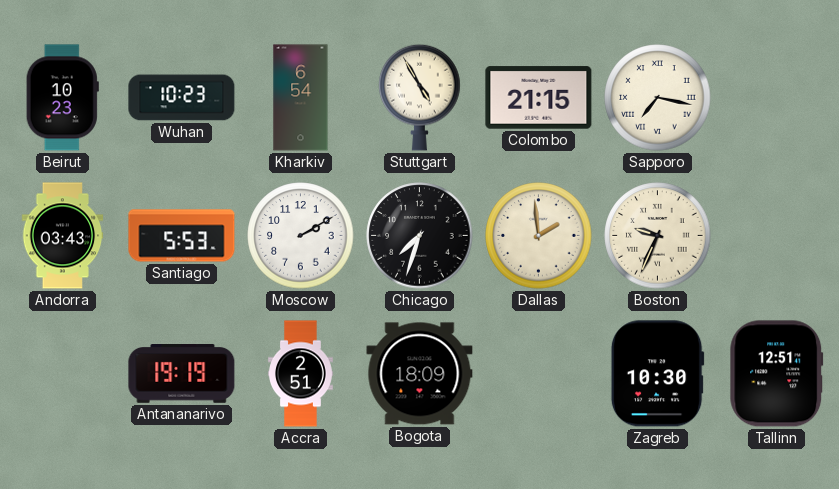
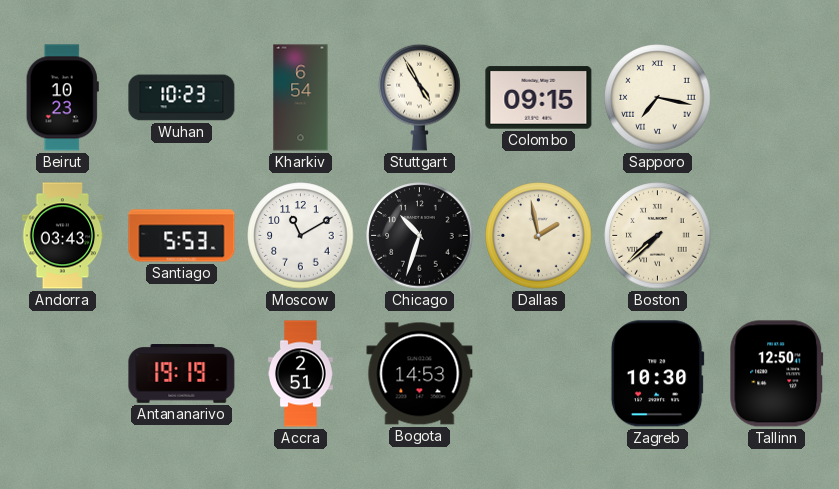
Colombo: 21:15 -> 09:15
Moscow: 2:10 -> 11:10
Chicago: 7:33 -> 10:33
Dallas: 1:59 -> 1:58
Boston: 9:34 -> 7:38
Bogota: 18:09 -> 14:53
Tallinn: 12:51 -> 12:50
